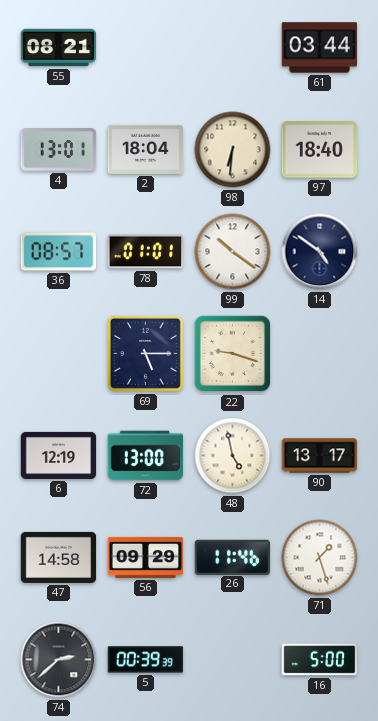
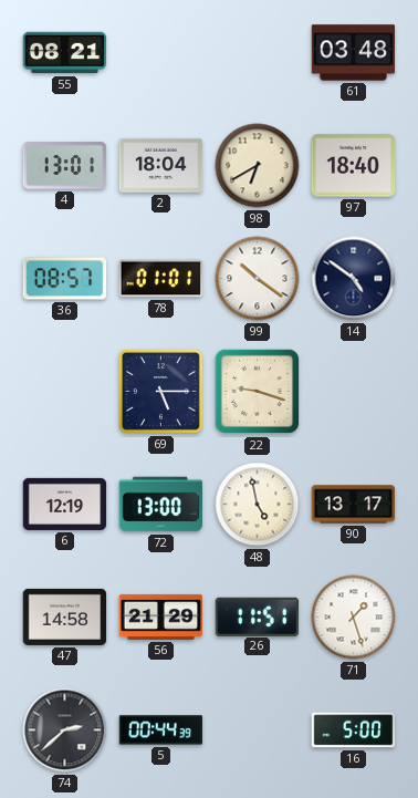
61: 03:44 -> 03:48
98: 6:31 -> 6:40
56: 09:29 -> 21:29
26: 11:46 -> 11:51
5: 00:39 -> 00:44
